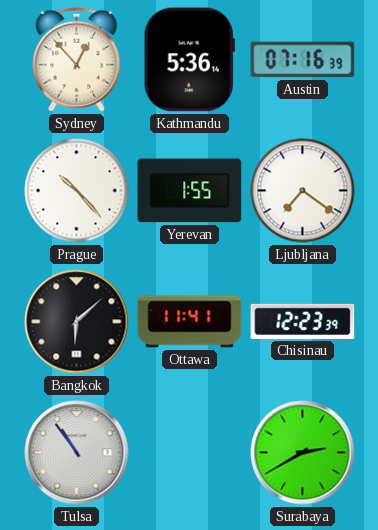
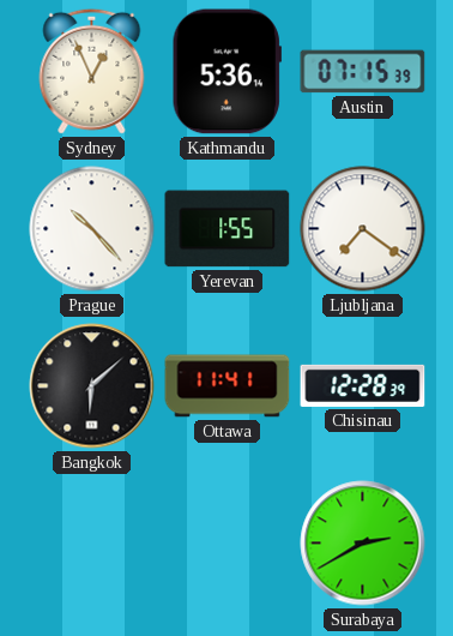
Sydney: 12:53 -> 12:56
Austin: 07:16 -> 07:15
Chisinau: 12:23 -> 12:28
Tulsa: 10:54 -> none
